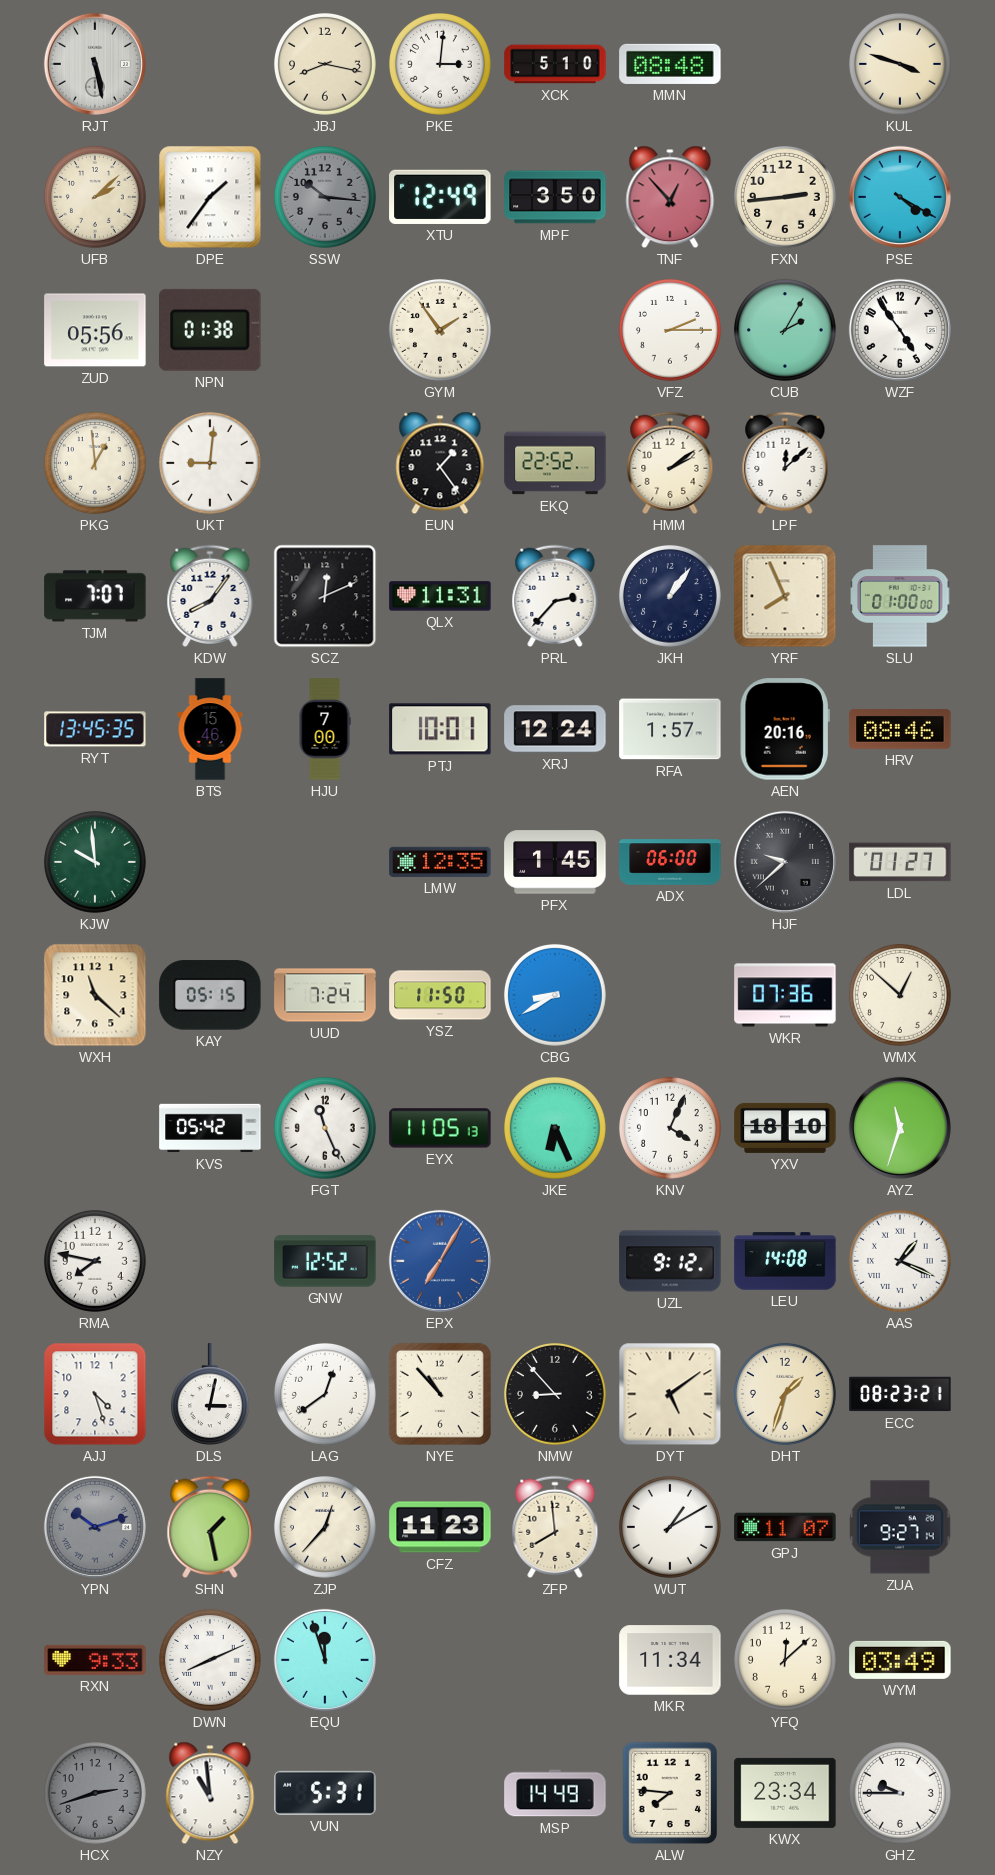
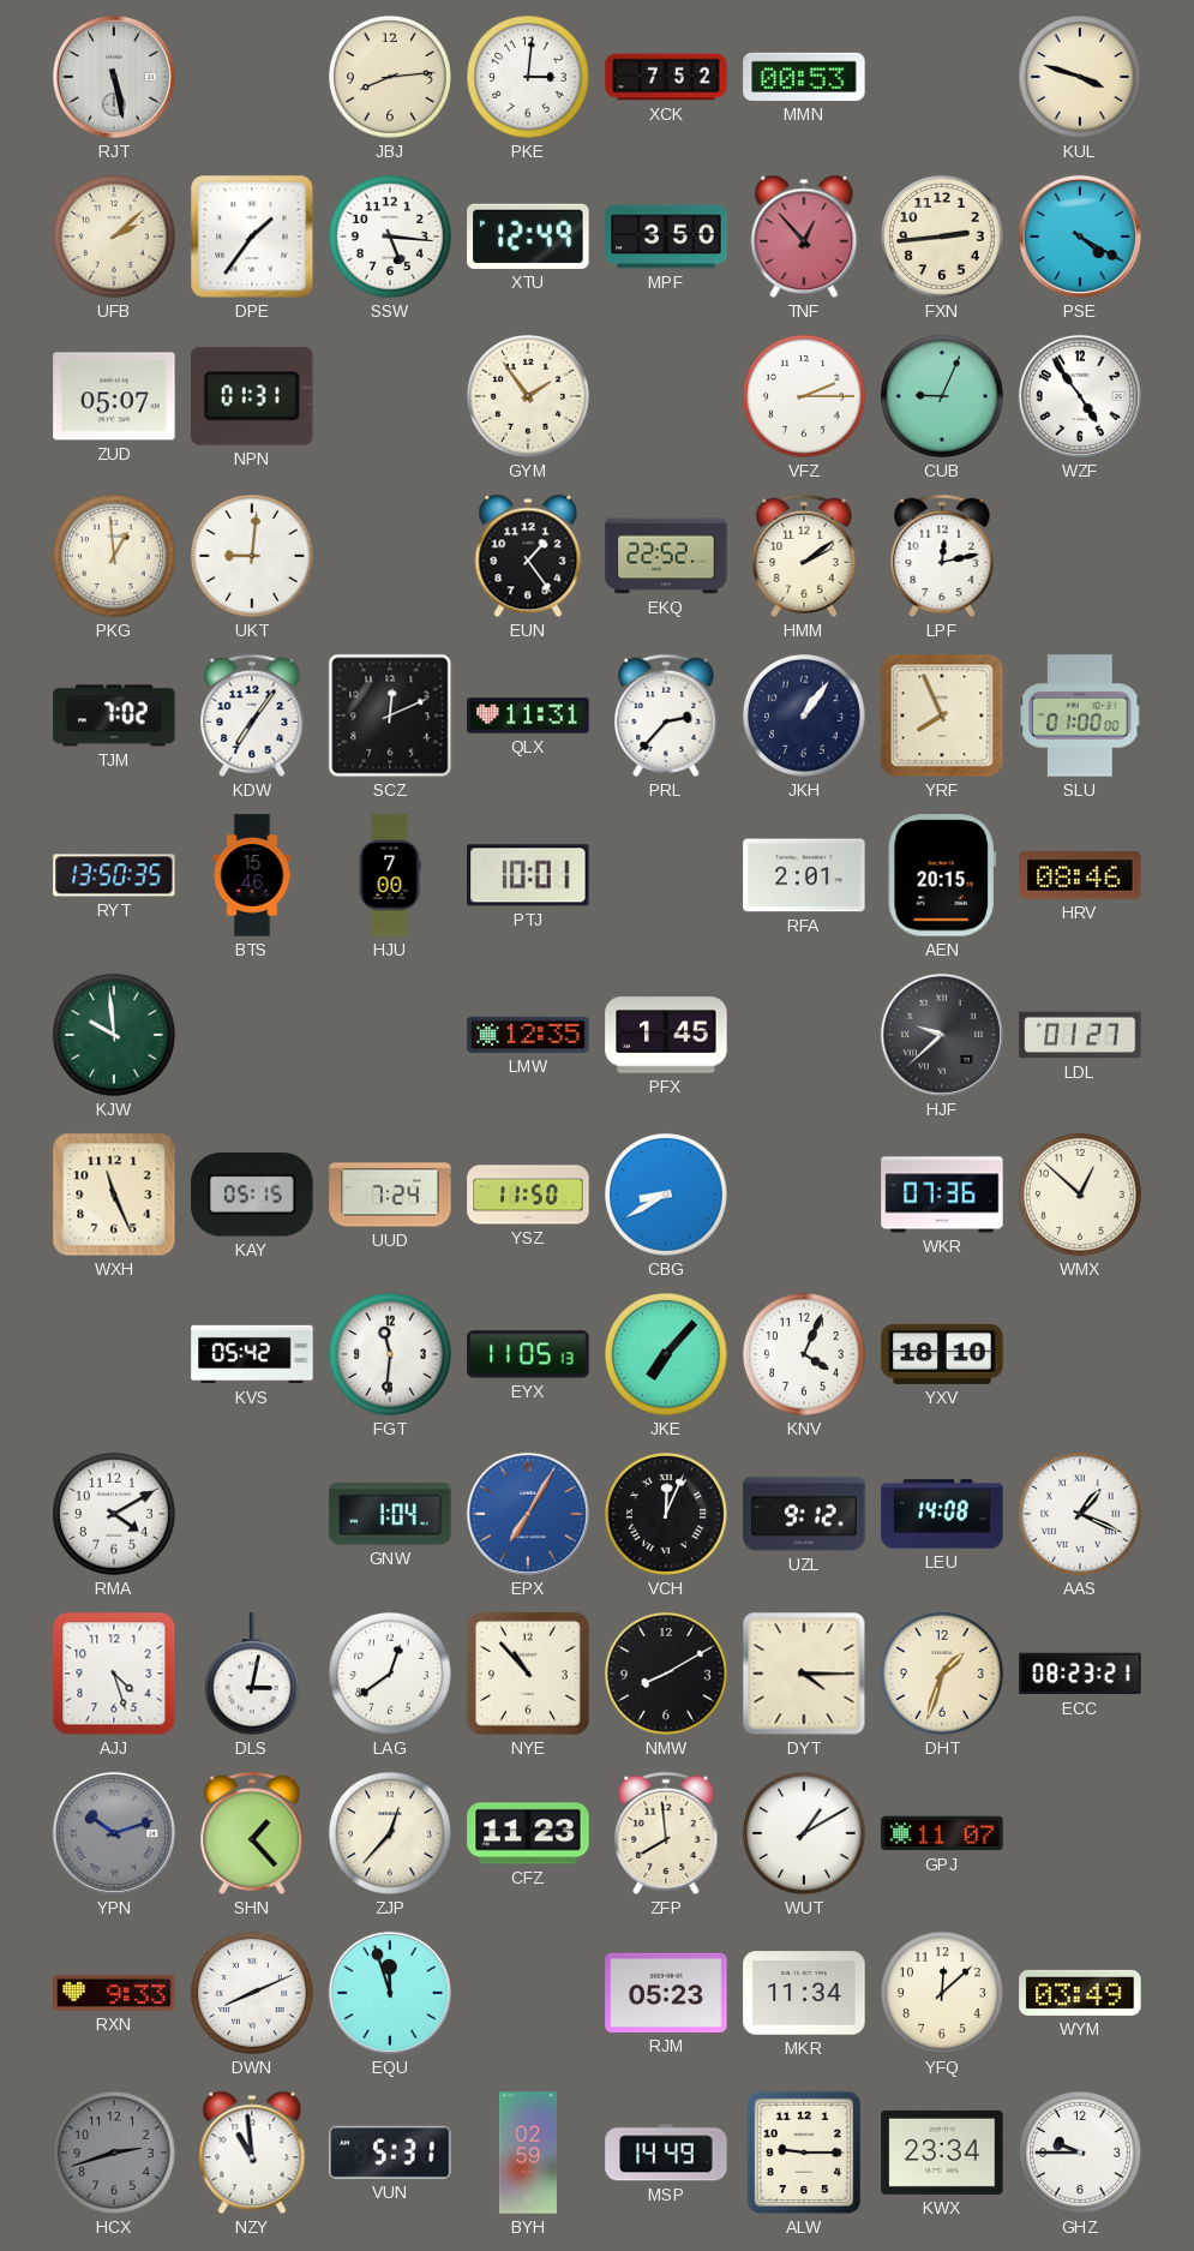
JBJ: 8:17 -> 8:14
XCK: 5:10 -> 7:52
MMN: 08:48 -> 00:53
SSW: 10:16 -> 5:16
SSW dial: grey -> white
ZUD: 05:56 -> 05:07
NPN: 01:38 -> 01:31
CUB: 2:05 -> 9:04
LPF: 12:08 -> 12:13
TJM: 7:07 -> 7:02
KDW: 8:06 -> 7:06
RYT: 13:45 -> 13:50
XRJ: 12:24 -> none
RFA: 1:57 -> 2:01
AEN: 20:16 -> 20:15
ADX: 06:00 -> none
WXH: 11:22 -> 11:26
FGT: 11:26 -> 11:31
JKE: 6:26 -> 7:07
AYZ: 11:33 -> none
RMA: 7:47 -> 4:10
GNW: 12:52 -> 1:04
VCH: none -> 12:04
NMW: 8:53 -> 8:10
DYT: 5:09 -> 4:15
SHN: 1:28 -> 1:23
ZUA: 9:27 -> none
RJM: none -> 05:23
BYH: none -> 02:59
ALW: 7:46 -> 9:15
